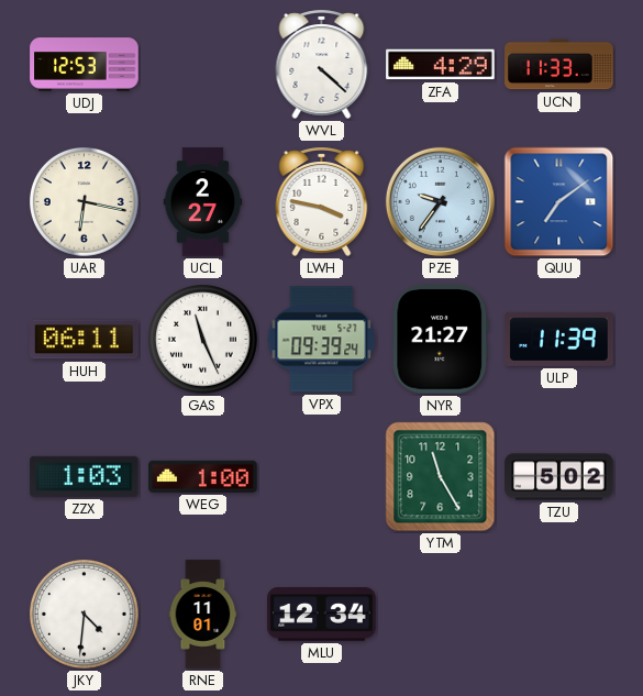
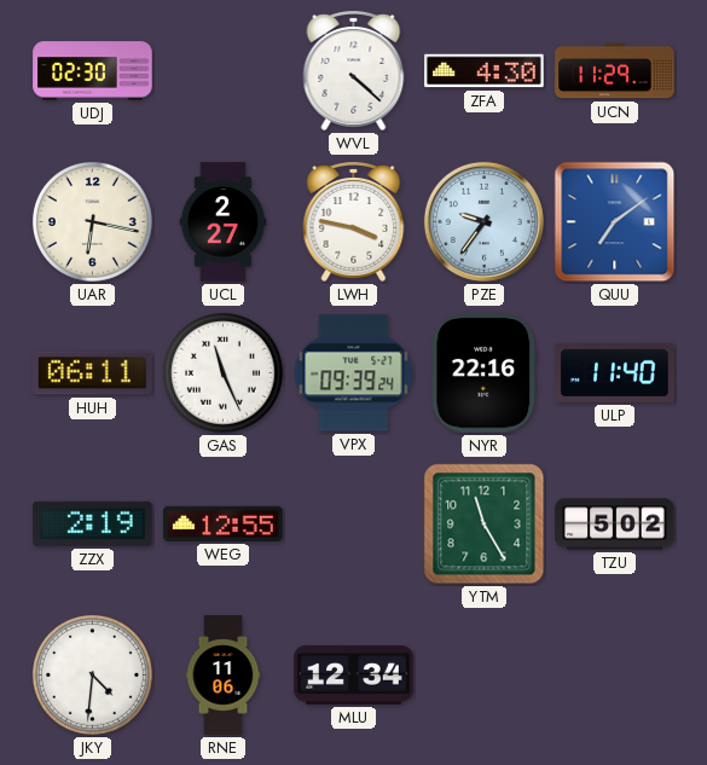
UDJ: 12:53 -> 02:30
ZFA: 4:29 -> 4:30
UCN: 11:33 -> 11:29
NYR: 21:27 -> 22:16
ULP: 11:39 -> 11:40
ZZX: 1:03 -> 2:19
WEG: 1:00 -> 12:55
RNE: 11:01 -> 11:06
